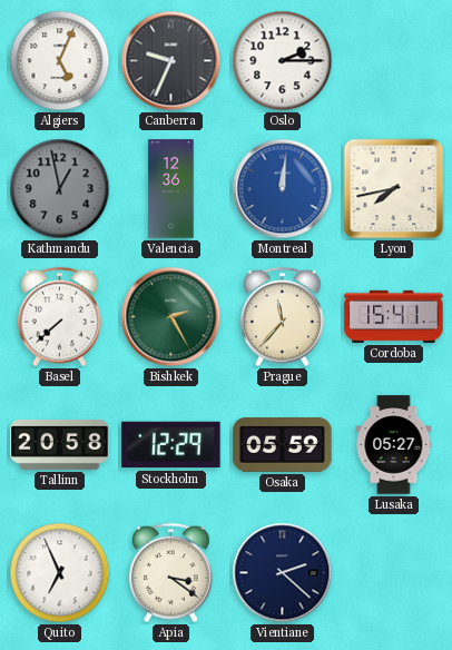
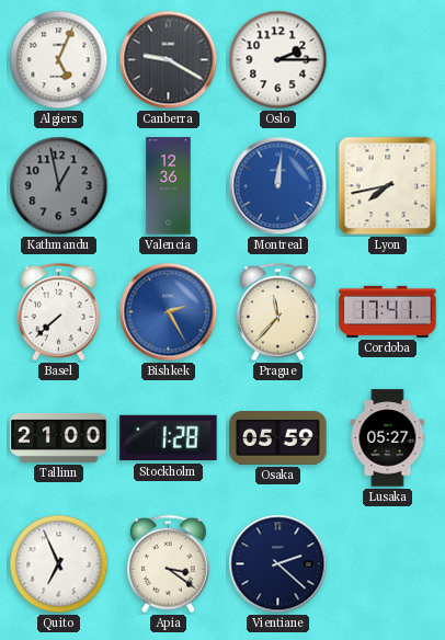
Canberra: 9:34 -> 9:20
Bishkek dial: green -> blue
Cordoba: 15:41 -> 17:41
Tallinn: 20:58 -> 21:00
Stockholm: 12:29 -> 1:28
